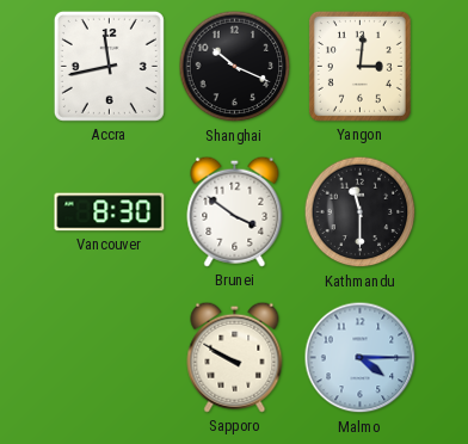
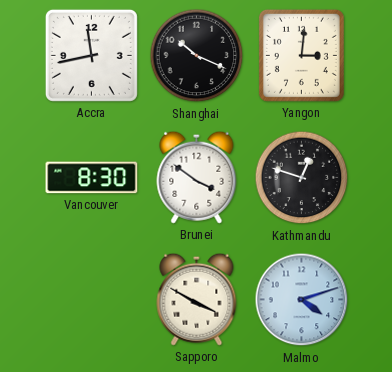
Kathmandu: 11:30 -> 12:48
Sapporo: 9:50 -> 3:50
Malmo: 4:15 -> 4:12
